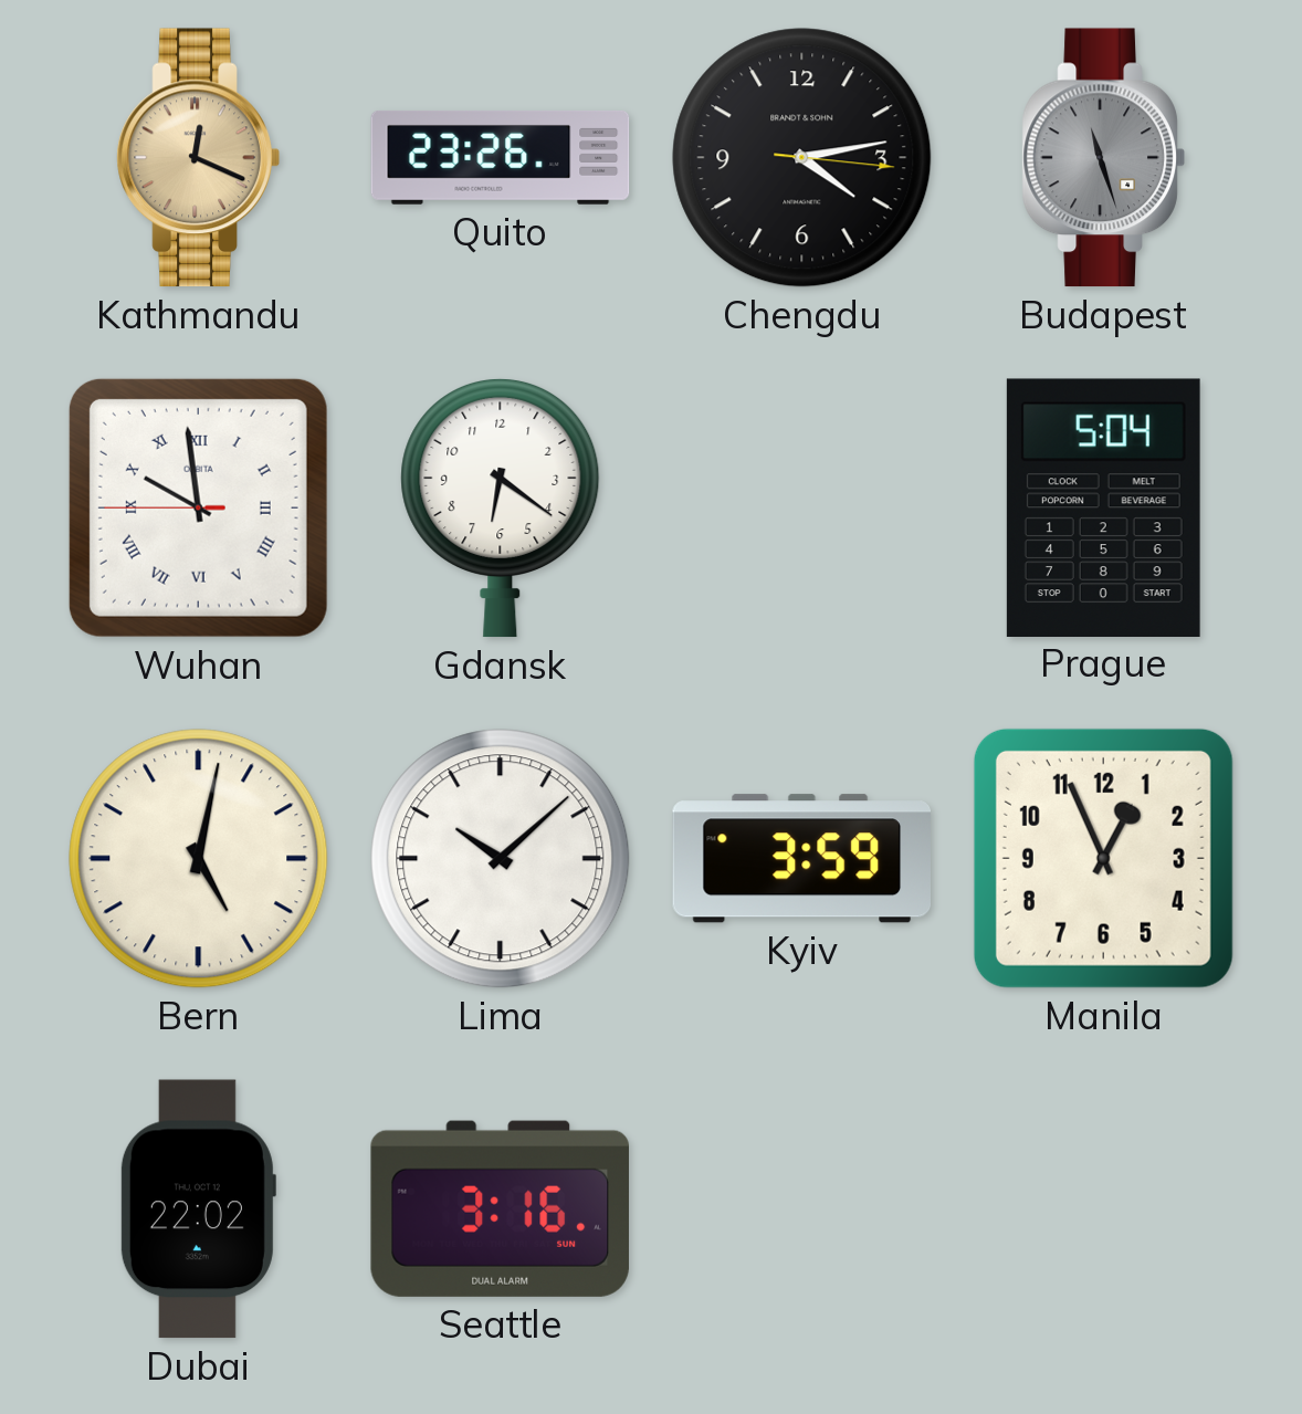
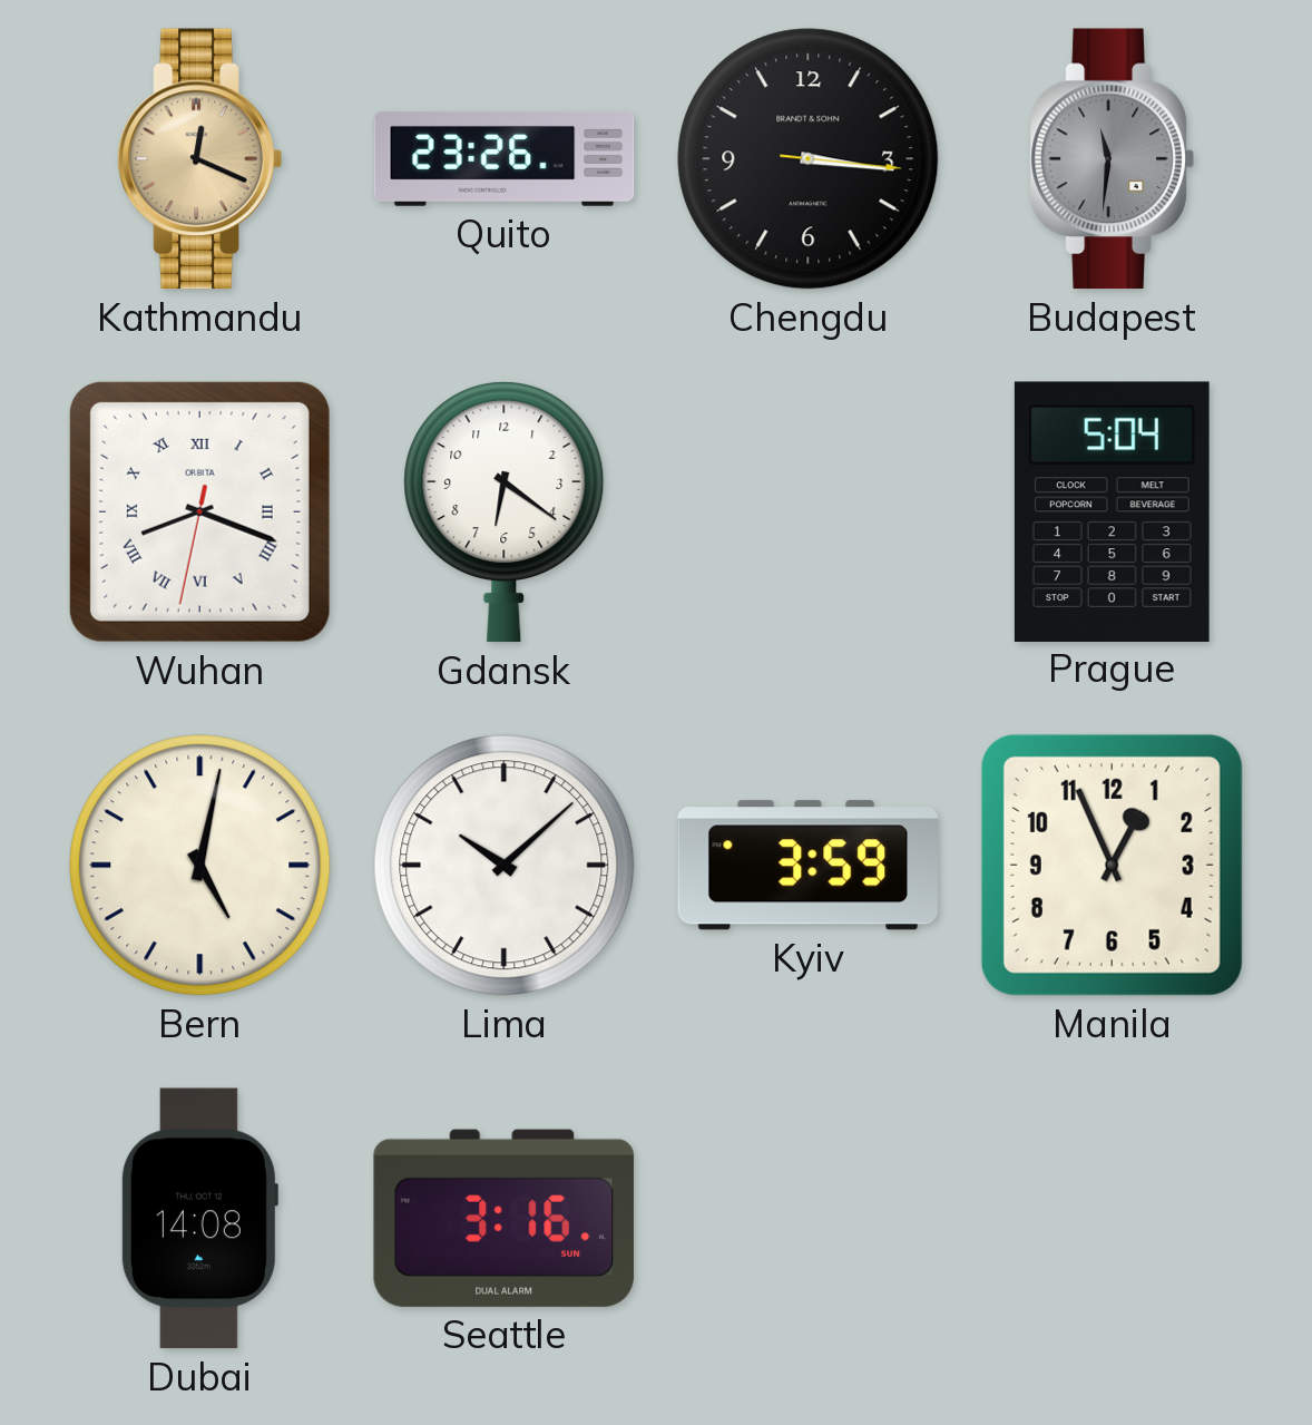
Chengdu: 4:13 -> 3:16
Budapest: 11:27 -> 11:31
Wuhan: 9:58 -> 8:18
Dubai: 22:02 -> 14:08
